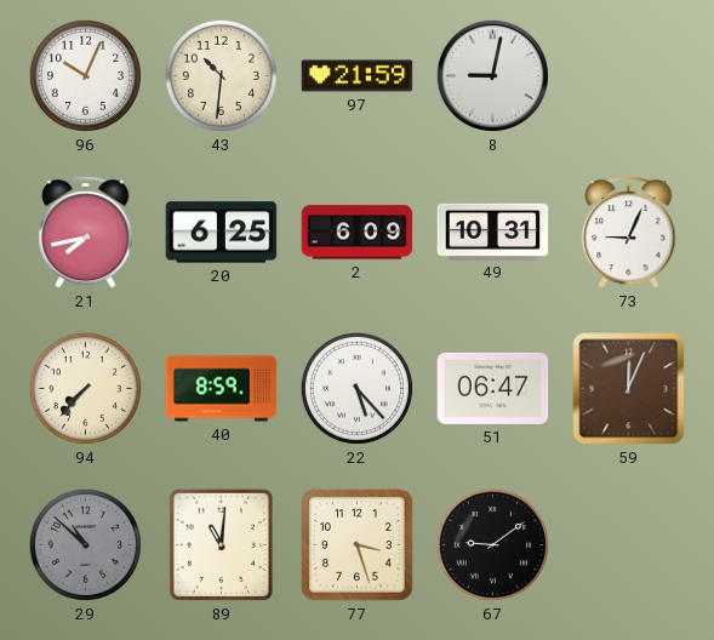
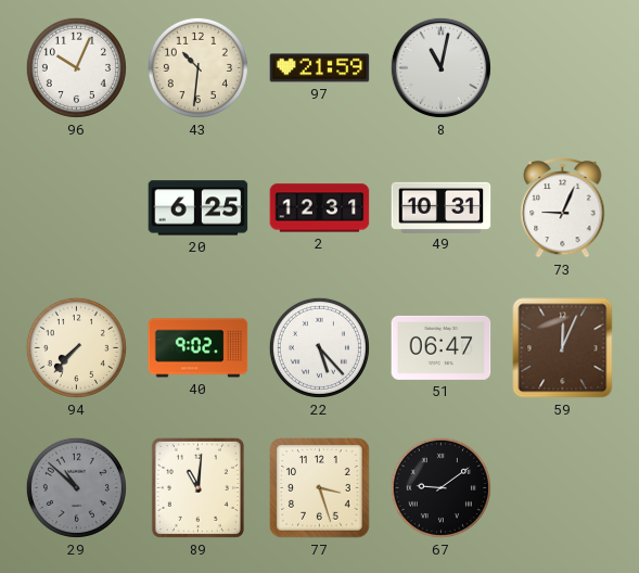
8: 9:02 -> 11:02
21: 7:43 -> none
2: 6:09 -> 12:31
40: 8:59 -> 9:02
